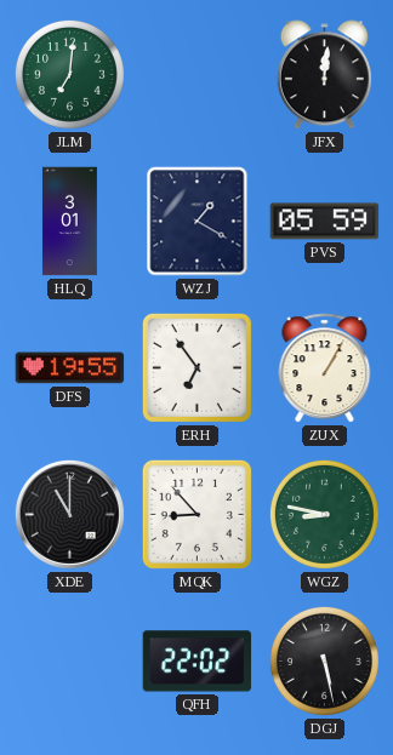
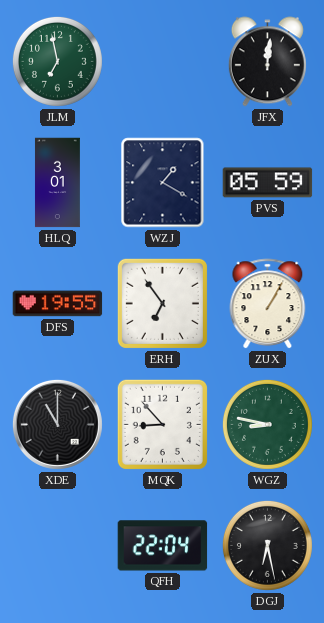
JLM: 7:01 -> 6:58
QFH: 22:02 -> 22:04
DGJ: 5:28 -> 6:28
